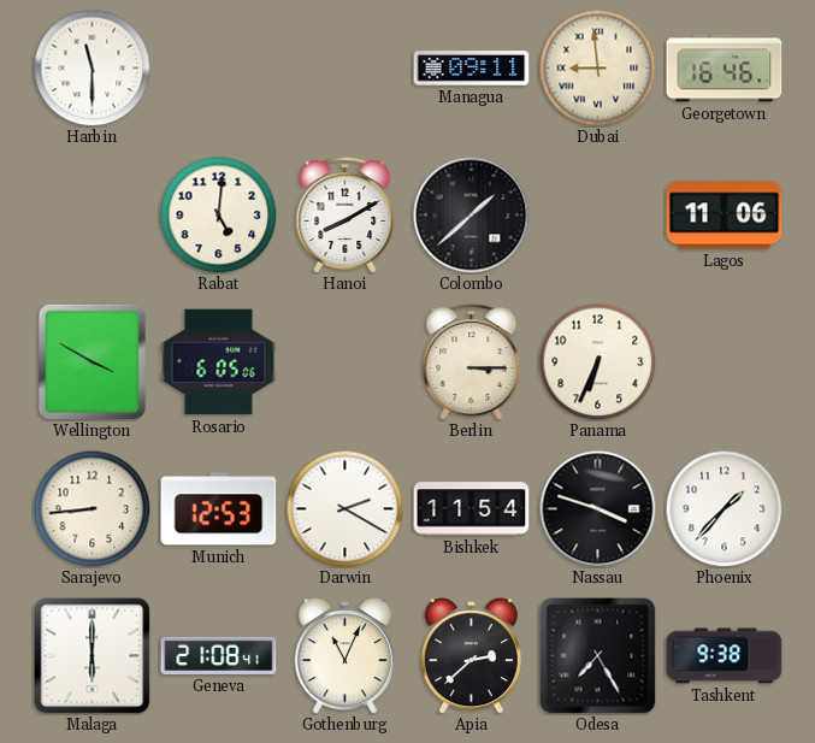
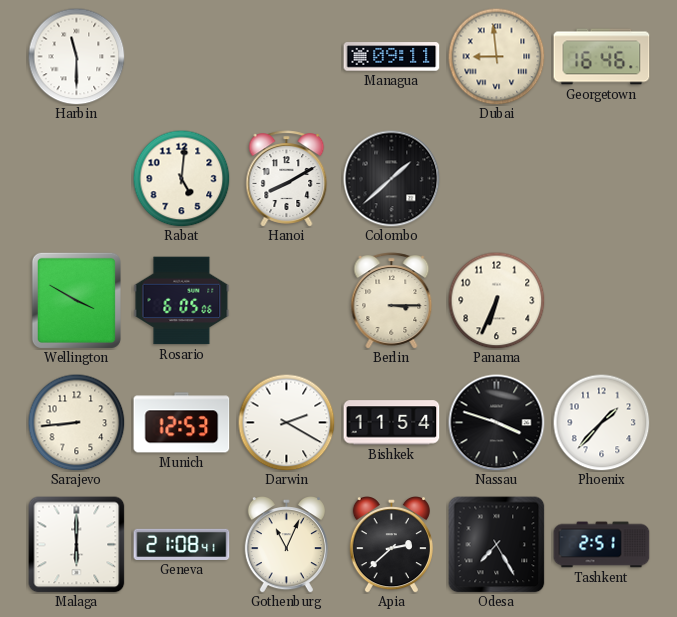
Lagos: 11:06 -> none
Tashkent: 9:38 -> 2:51
